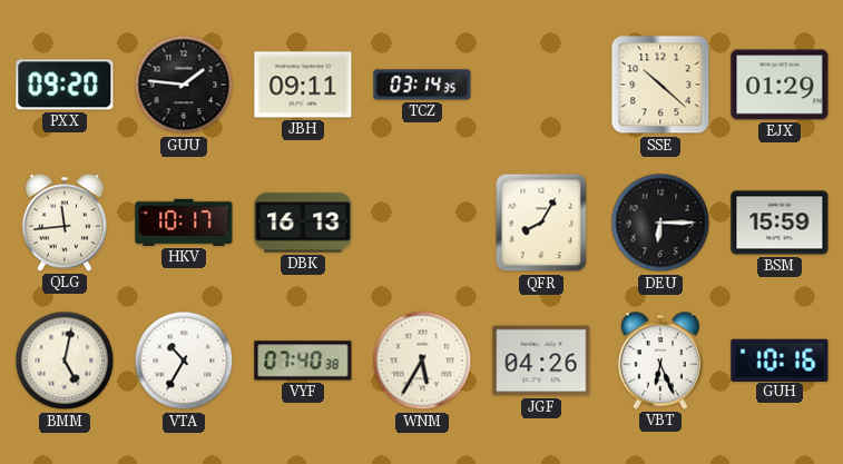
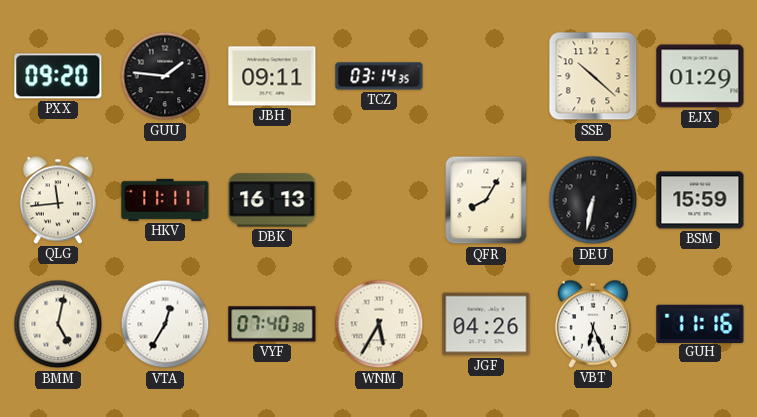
HKV: 10:17 -> 11:11
DEU: 6:15 -> 6:32
VTA: 10:35 -> 12:35
GUH: 10:16 -> 11:16
